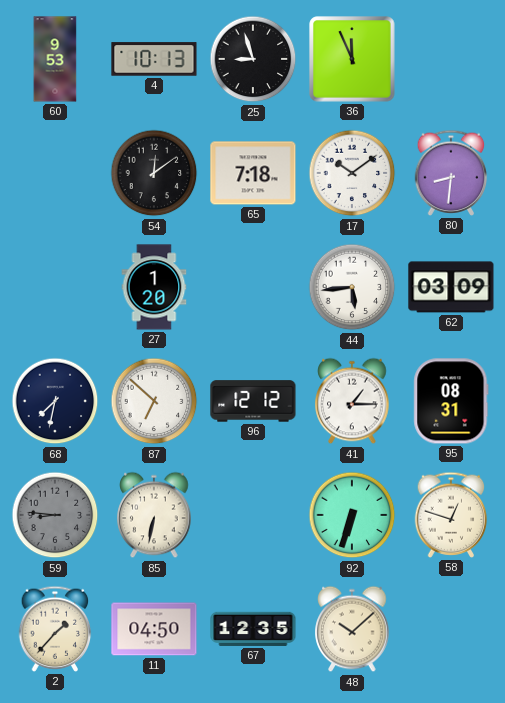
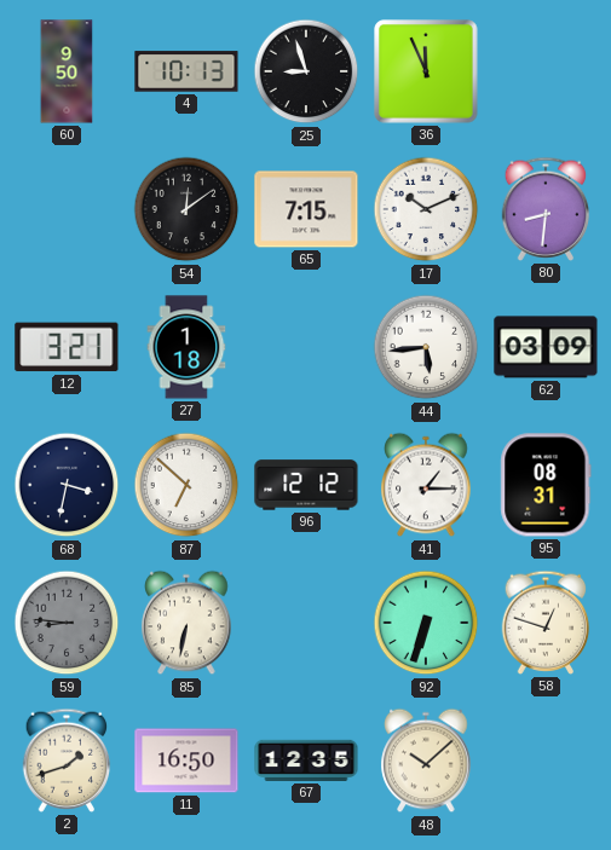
60: 9:53 -> 9:50
65: 7:18 -> 7:15
17: 10:09 -> 10:11
12: none -> 3:21
27: 1:20 -> 1:18
68: 7:32 -> 3:32
2: 1:37 -> 1:42
11: 04:50 -> 16:50
